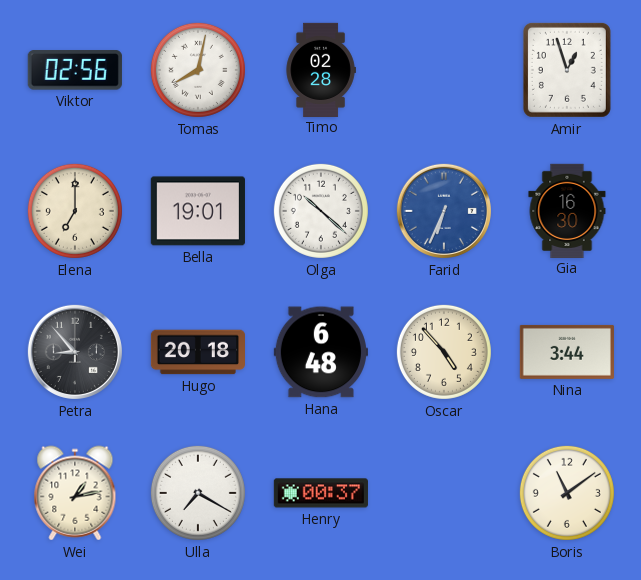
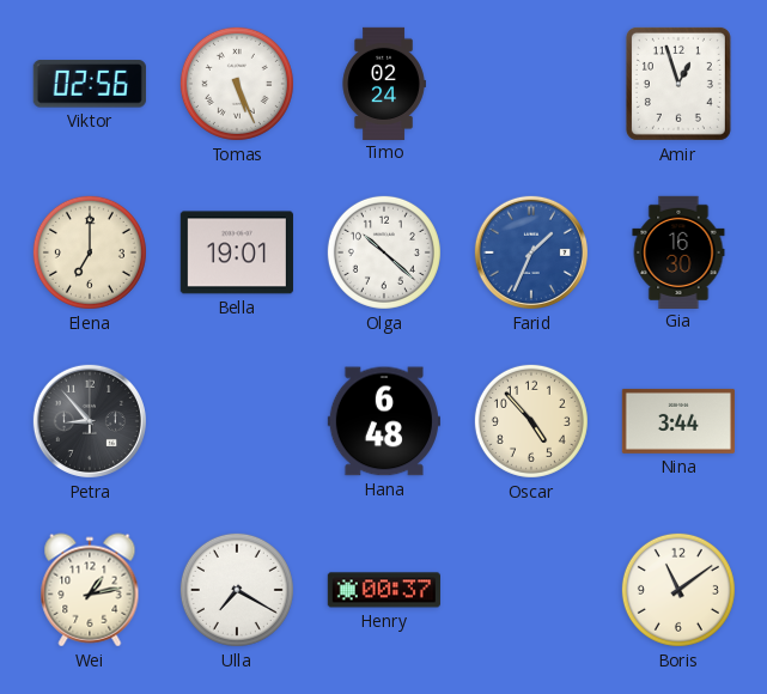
Tomas: 8:02 -> 5:26
Timo: 02:28 -> 02:24
Farid: 6:34 -> 1:34
Hugo: 20:18 -> none
